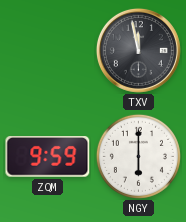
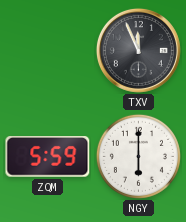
TXV: 11:58 -> 11:56
ZQM: 9:59 -> 5:59
